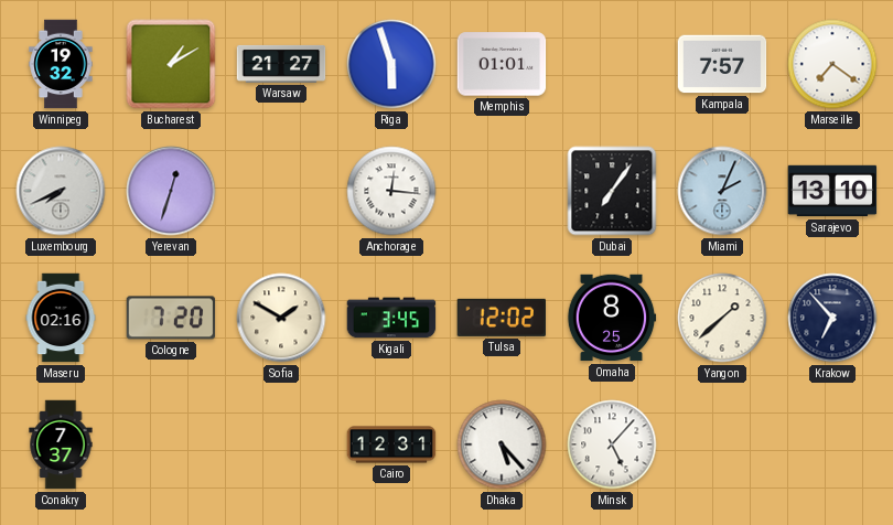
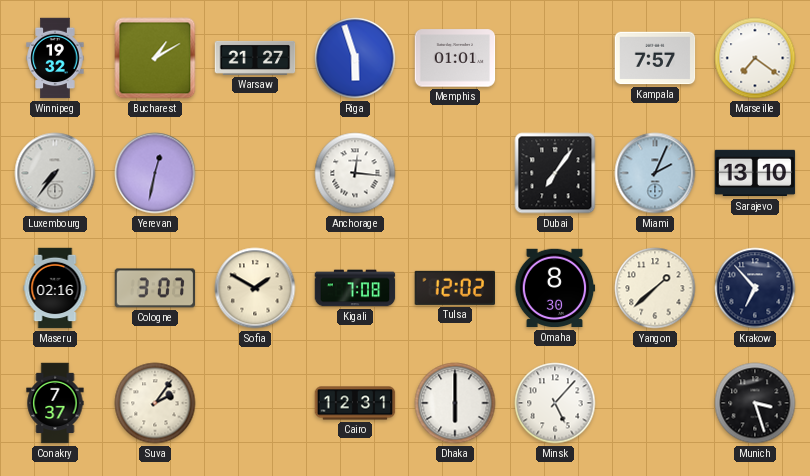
Luxembourg: 7:41 -> 7:36
Yerevan: 12:33 -> 12:32
Cologne: 7:20 -> 3:07
Kigali: 3:45 -> 7:08
Omaha: 8:25 -> 8:30
Suva: none -> 2:06
Dhaka: 5:23 -> 6:00
Munich: none -> 3:27
